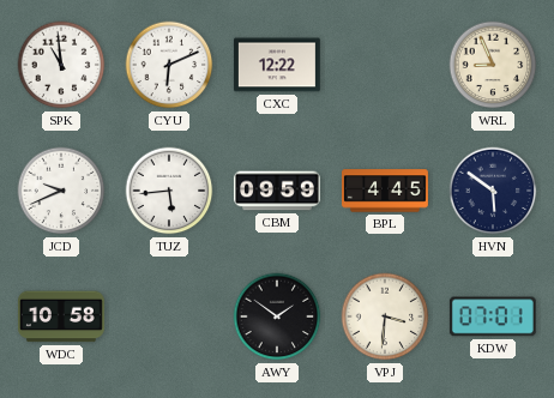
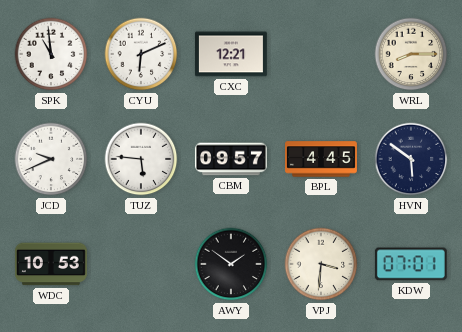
CXC: 12:22 -> 12:21
WRL: 8:56 -> 8:15
TUZ: 5:44 -> 5:46
CBM: 09:59 -> 09:57
WDC: 10:58 -> 10:53
